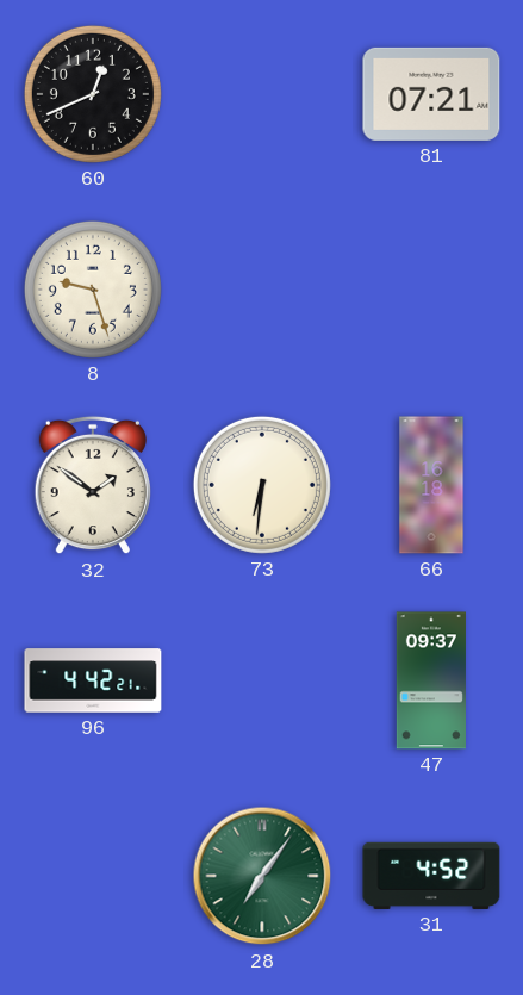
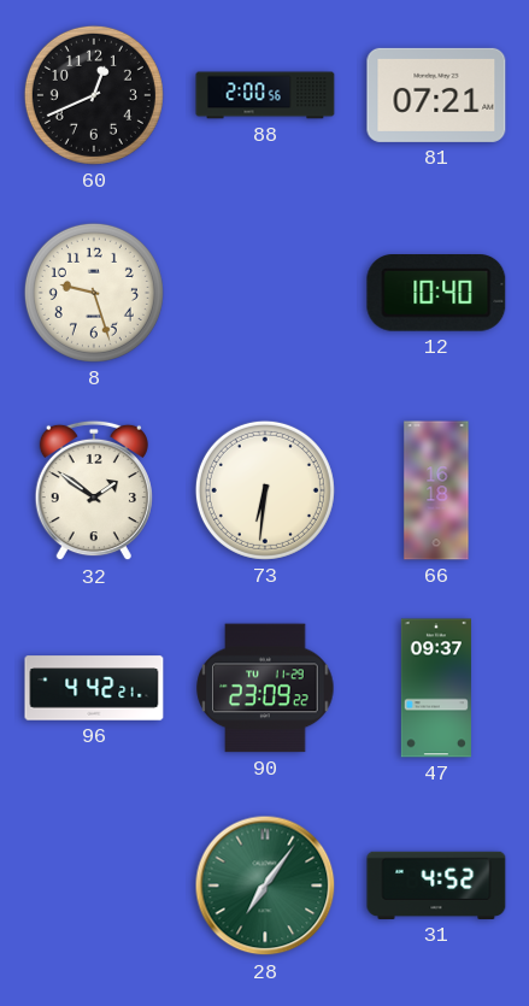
88: none -> 2:00
12: none -> 10:40
90: none -> 23:09
